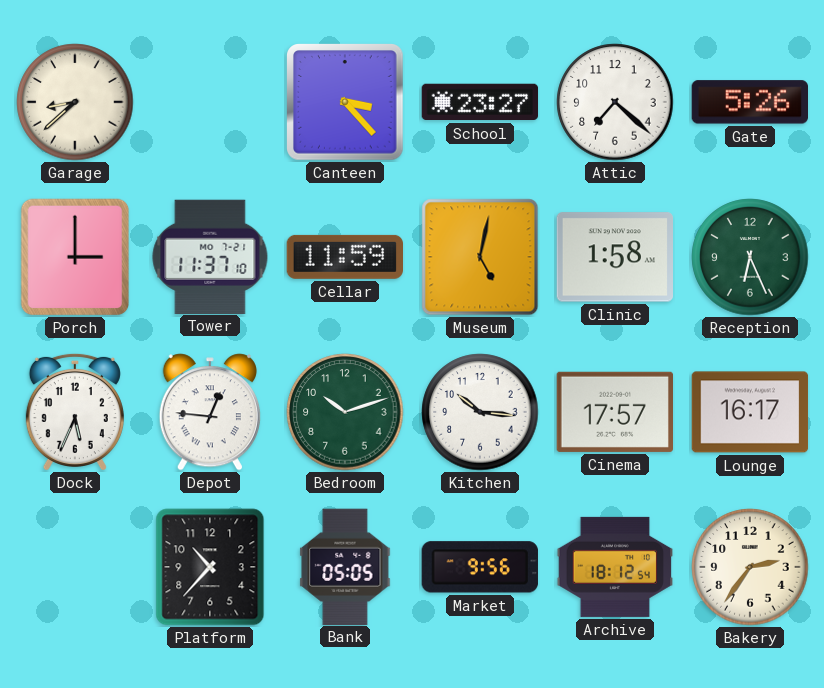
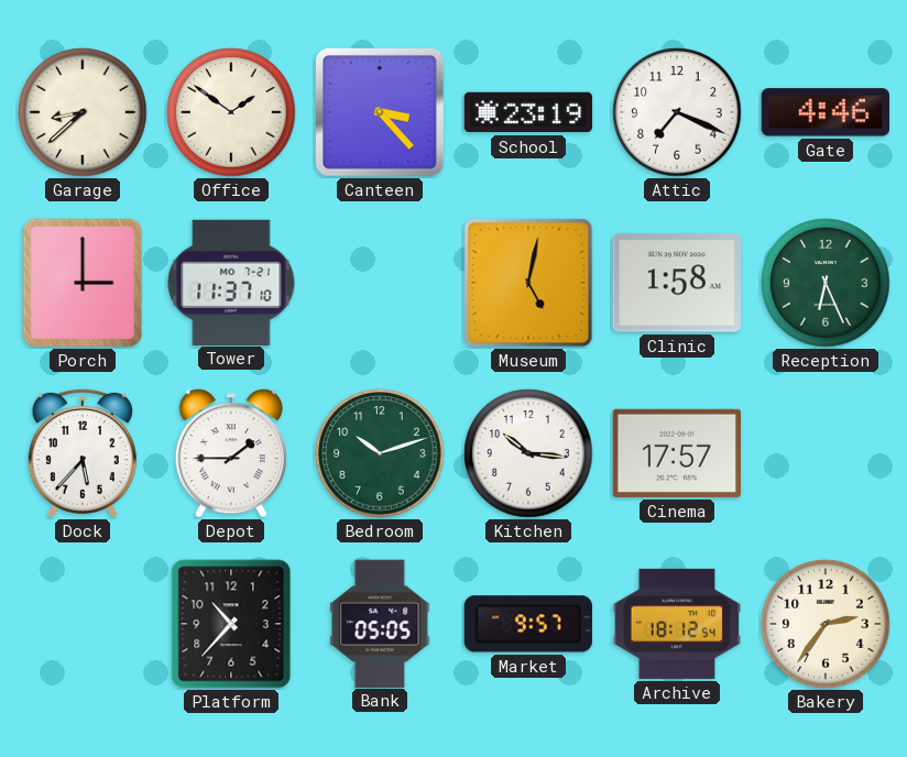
Office: none -> 1:51
School: 23:27 -> 23:19
Attic: 7:22 -> 7:19
Gate: 5:26 -> 4:46
Cellar: 11:59 -> none
Dock: 5:34 -> 5:37
Depot: 12:46 -> 1:45
Lounge: 16:17 -> none
Market: 9:56 -> 9:57
